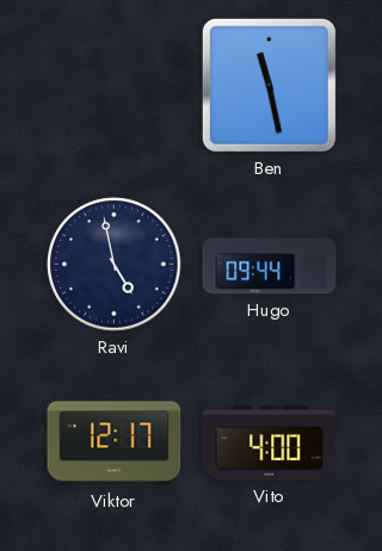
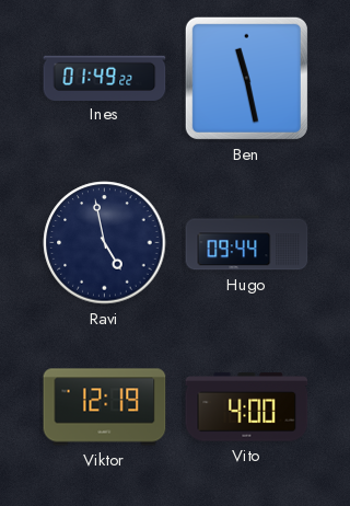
Ines: none -> 01:49
Viktor: 12:17 -> 12:19
